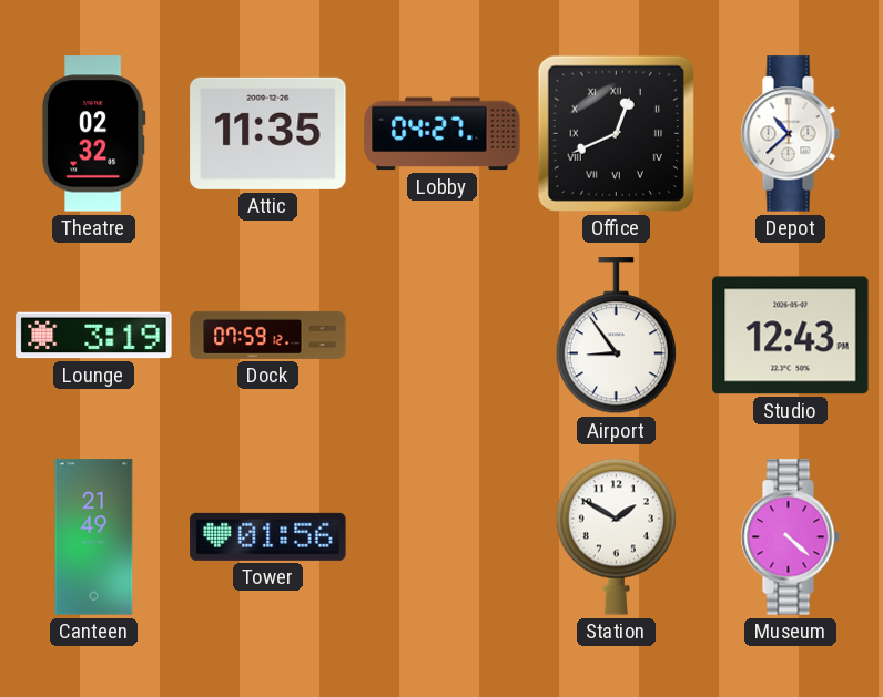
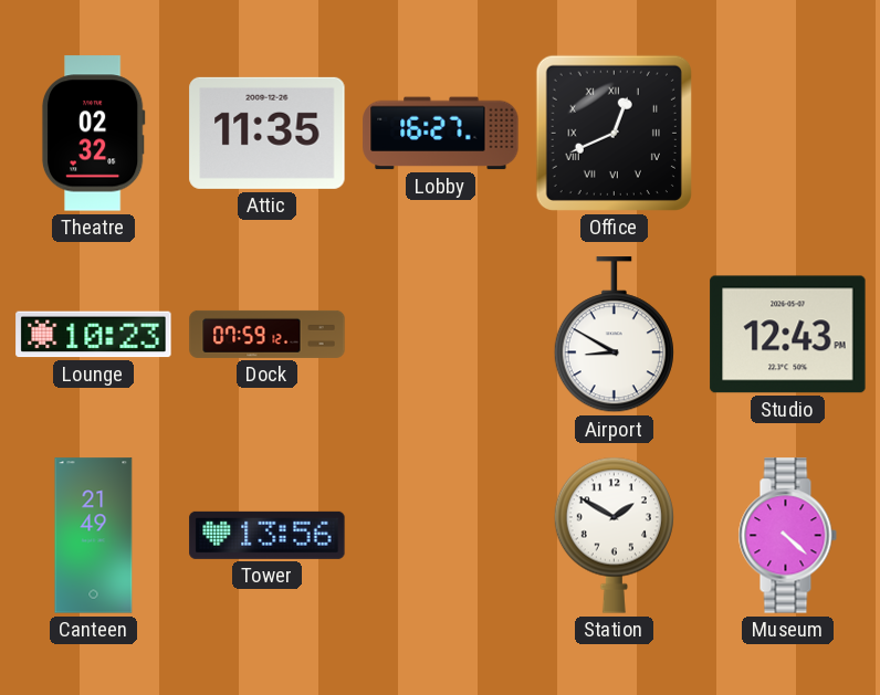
Lobby: 04:27 -> 16:27
Depot: 10:38 -> none
Lounge: 3:19 -> 10:23
Airport: 8:54 -> 8:50
Tower: 01:56 -> 13:56
